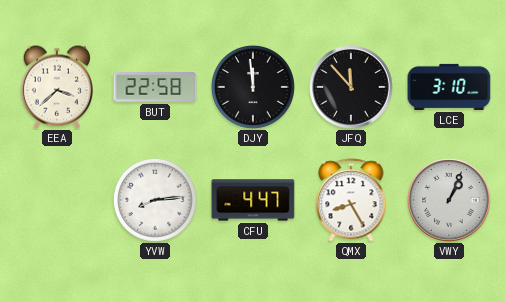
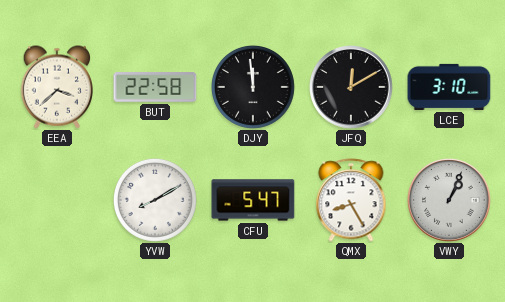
JFQ: 11:53 -> 12:10
YVW: 8:14 -> 8:10
CFU: 4:47 -> 5:47
